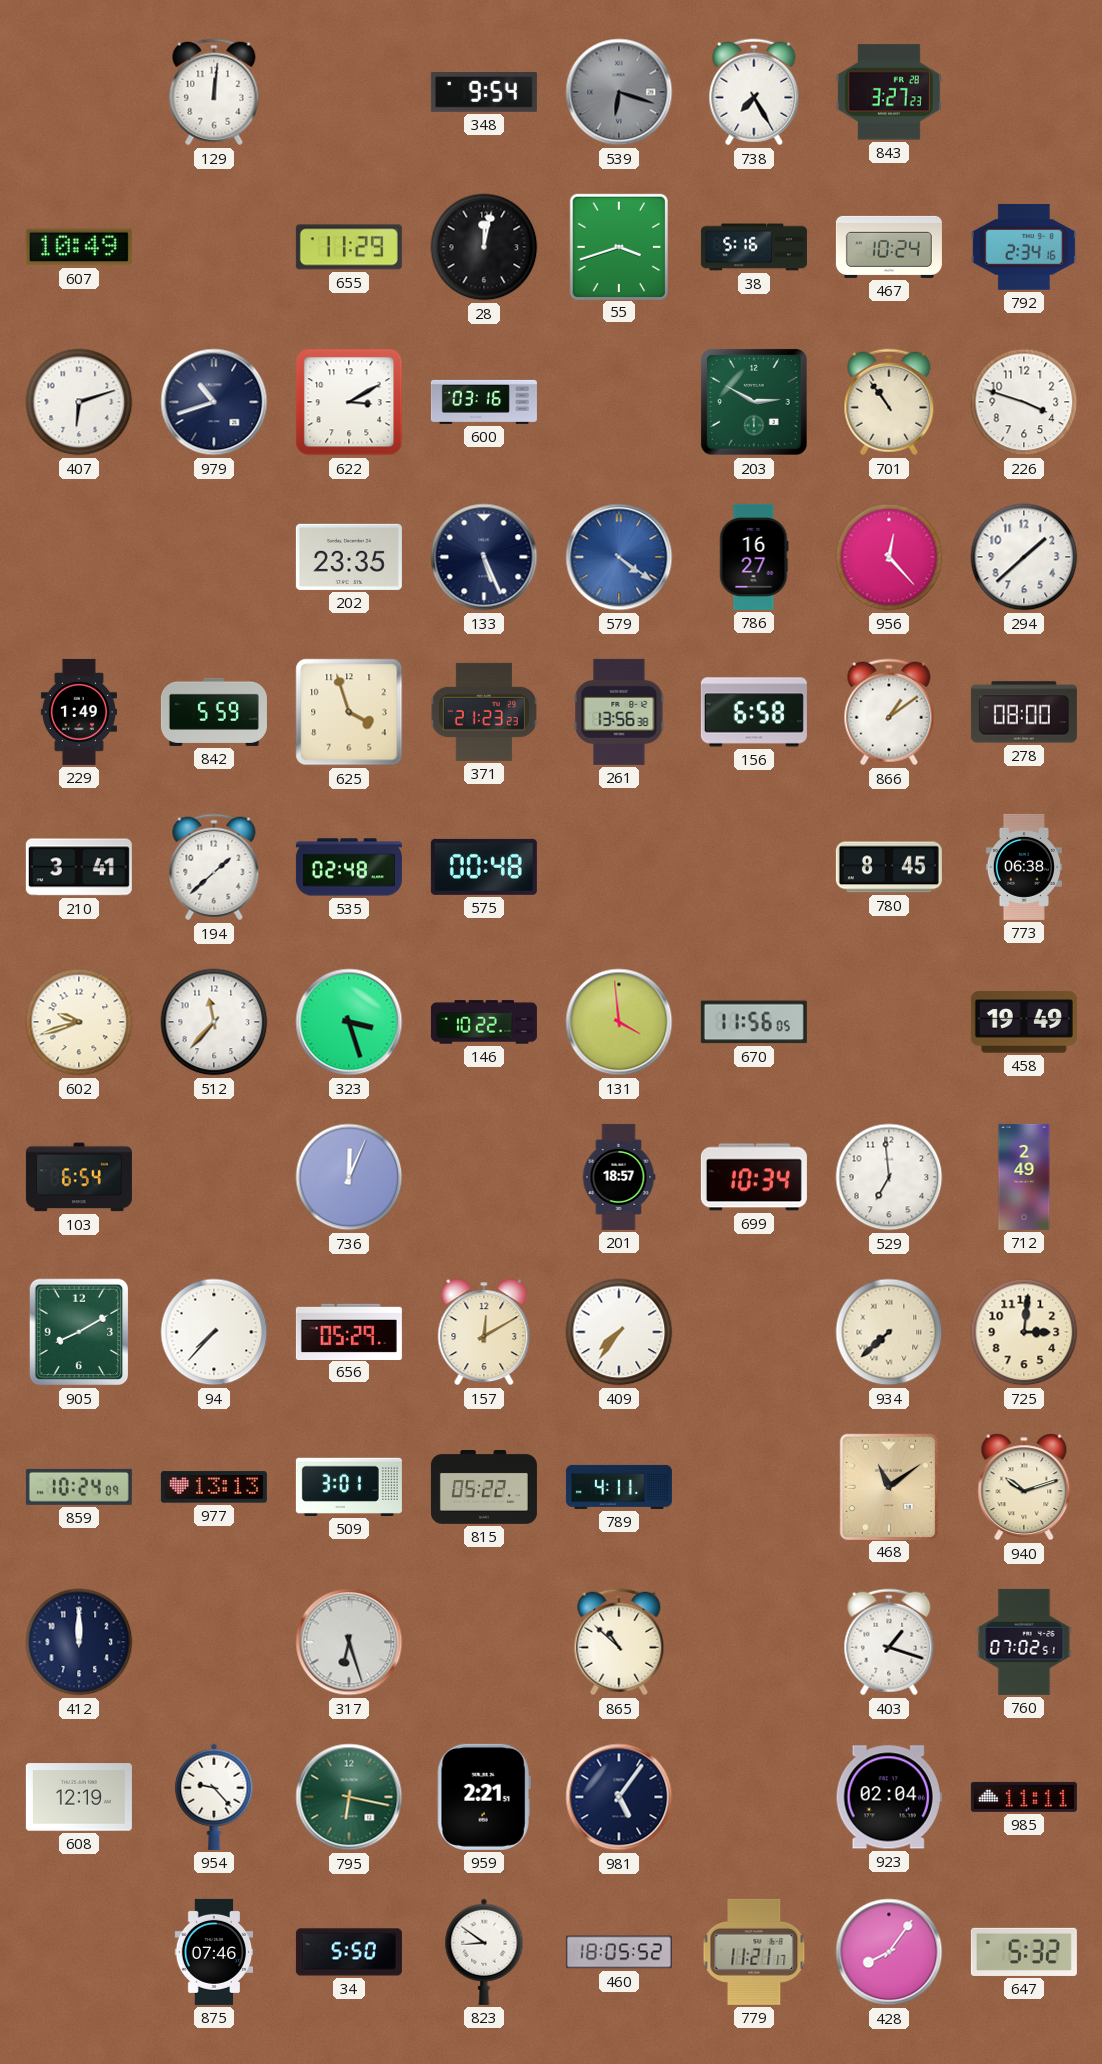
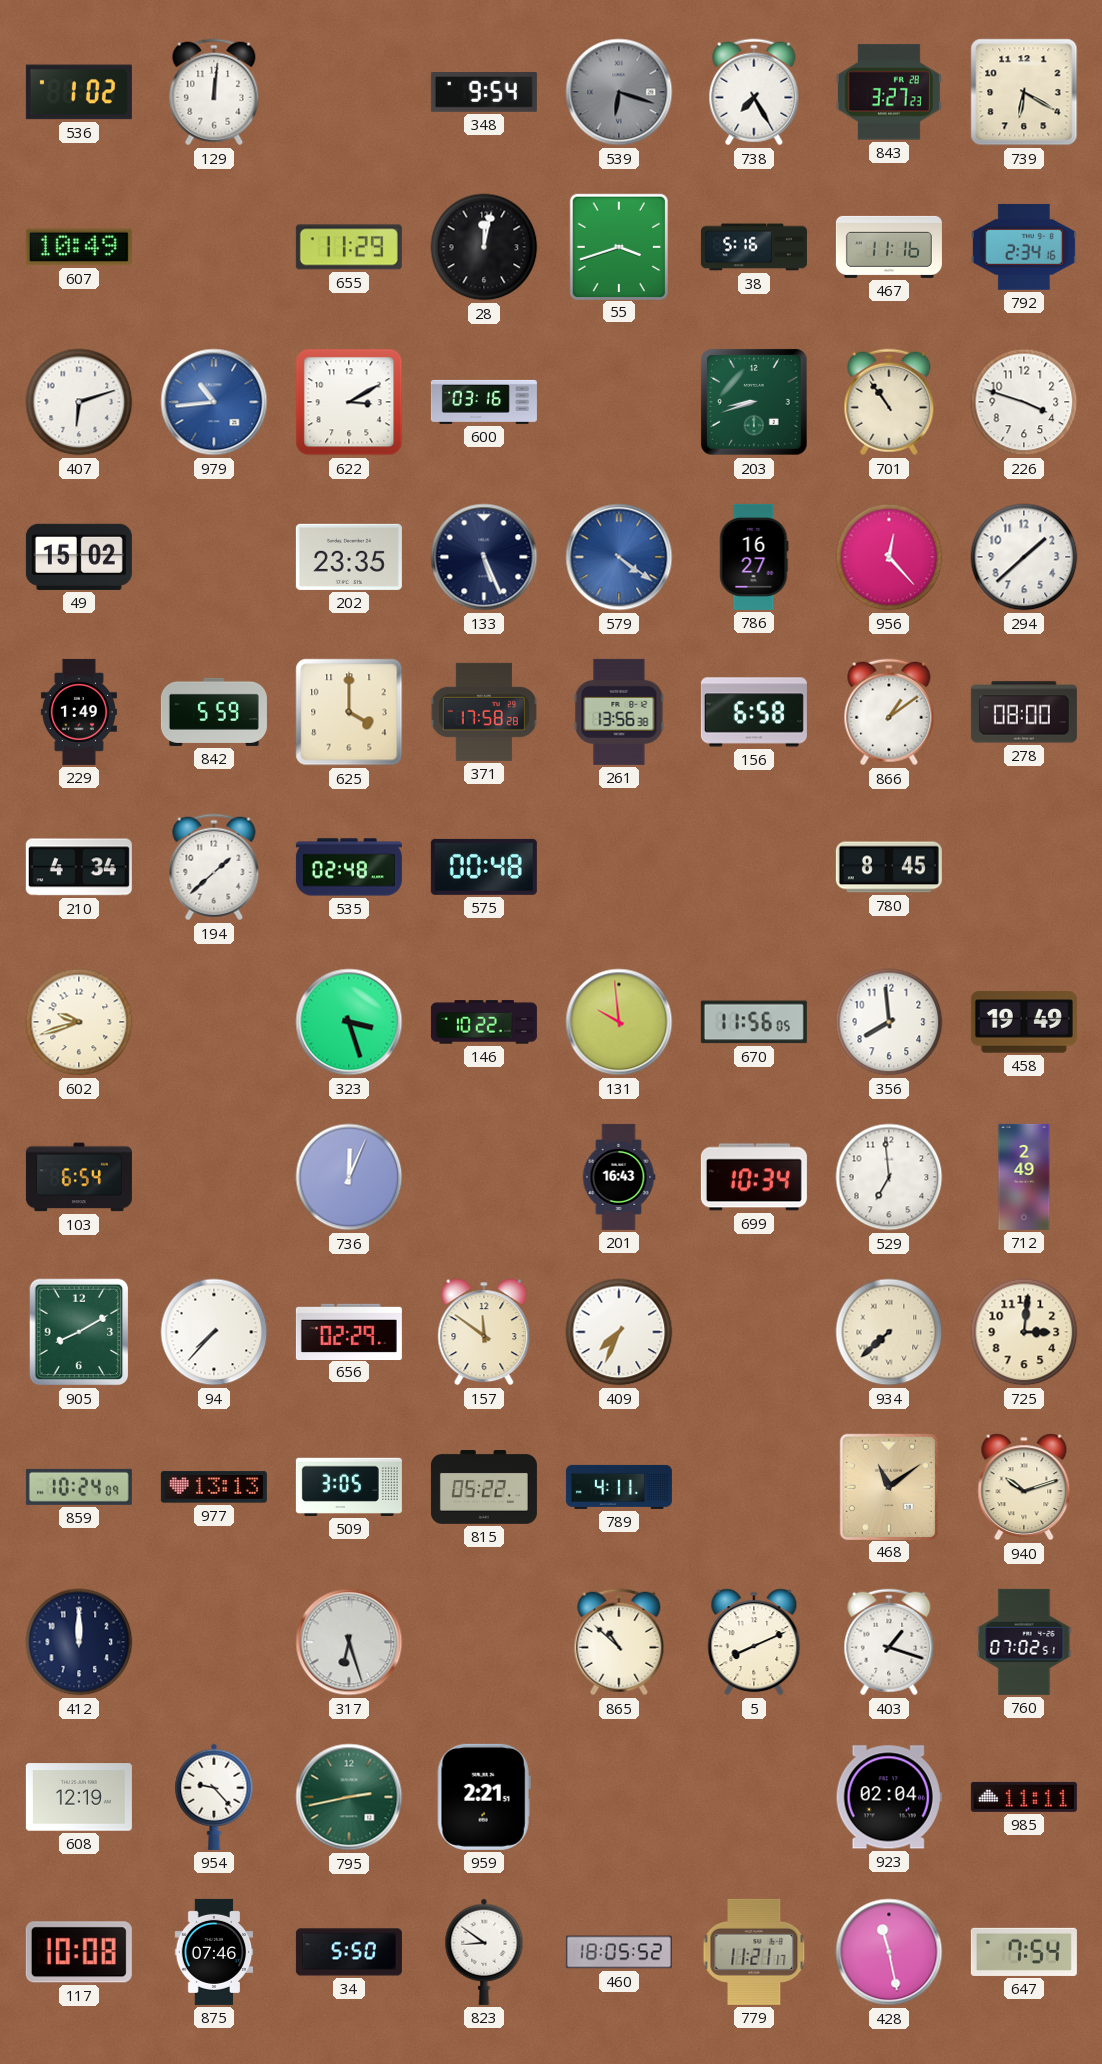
536: none -> 1:02
739: none -> 6:20
467: 10:24 -> 11:16
979: 10:42 -> 10:44
979 dial: navy -> blue
203: 2:50 -> 8:42
49: none -> 15:02
625: 3:57 -> 4:00
371: 21:23 -> 17:58
210: 3:41 -> 4:34
773: 06:38 -> none
512: 11:37 -> none
131: 3:59 -> 9:59
356: none -> 7:59
201: 18:57 -> 16:43
656: 05:29 -> 02:29
157: 12:10 -> 11:51
409: 7:36 -> 7:34
509: 3:01 -> 3:05
5: none -> 8:11
795: 6:17 -> 2:43
981: 5:06 -> none
117: none -> 10:08
428: 8:06 -> 11:28
647: 5:32 -> 7:54
